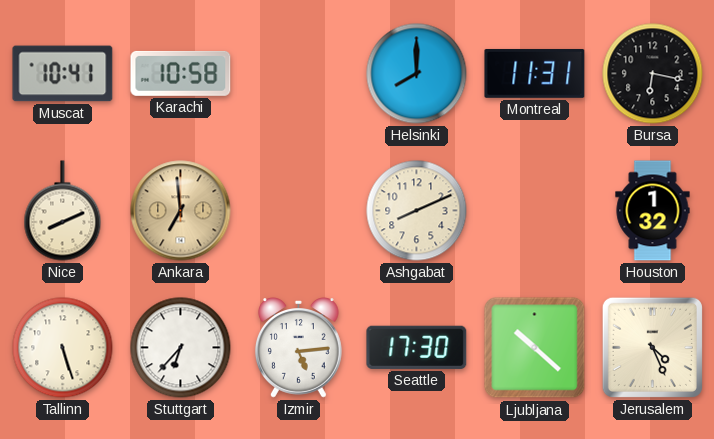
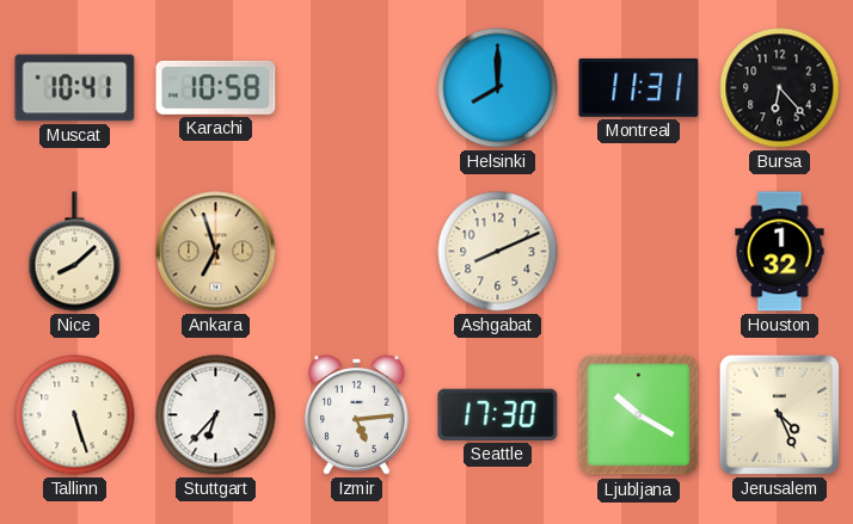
Bursa: 6:17 -> 6:23
Nice: 8:11 -> 8:08
Ankara: 6:59 -> 6:57
Ljubljana: 10:22 -> 10:20
